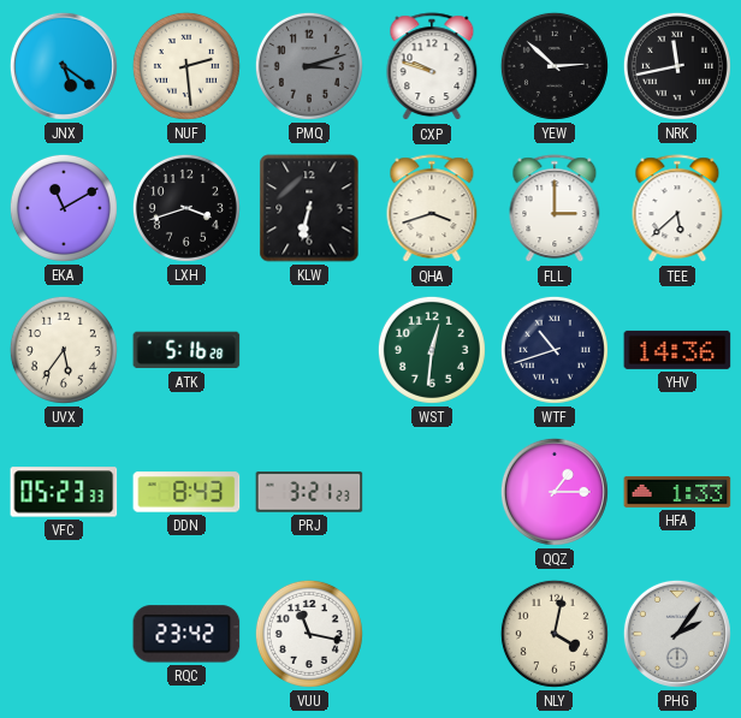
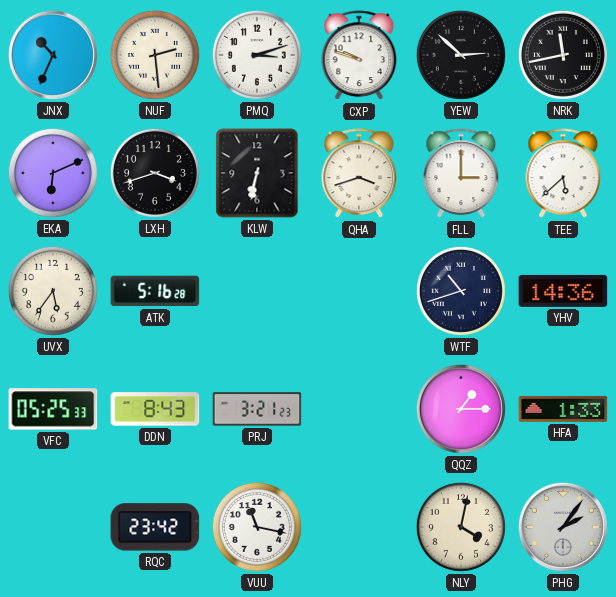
JNX: 5:21 -> 10:34
PMQ dial: grey -> white
EKA: 11:10 -> 6:11
WST: 12:31 -> none
VFC: 05:23 -> 05:25
